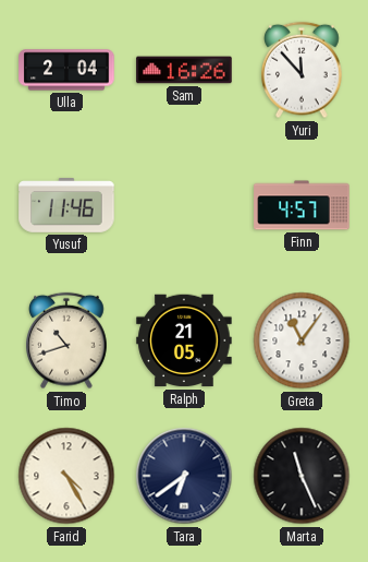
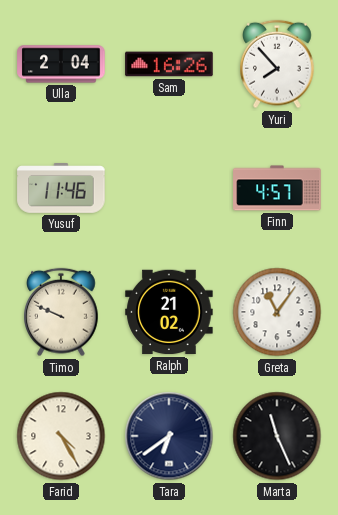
Yuri: 11:53 -> 7:53
Timo: 10:42 -> 9:49
Ralph: 21:05 -> 21:02
